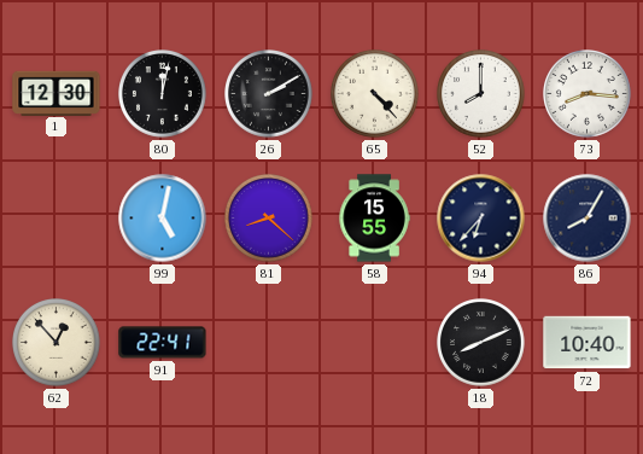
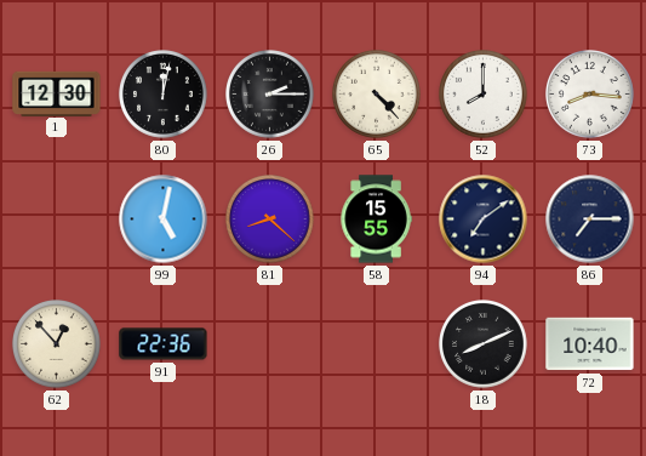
26: 2:10 -> 2:15
94: 6:37 -> 7:09
86: 8:05 -> 7:15
91: 22:41 -> 22:36
